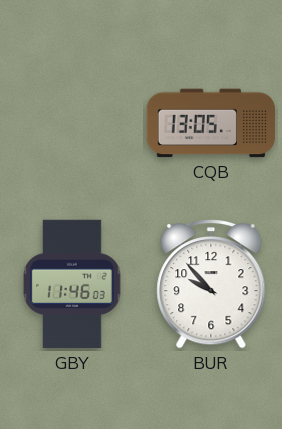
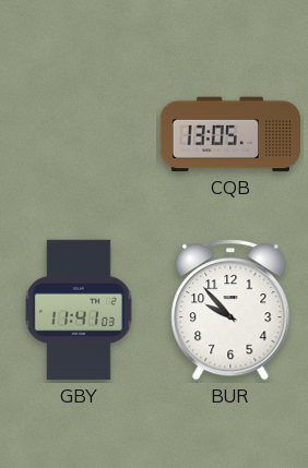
GBY: 11:46 -> 11:41
